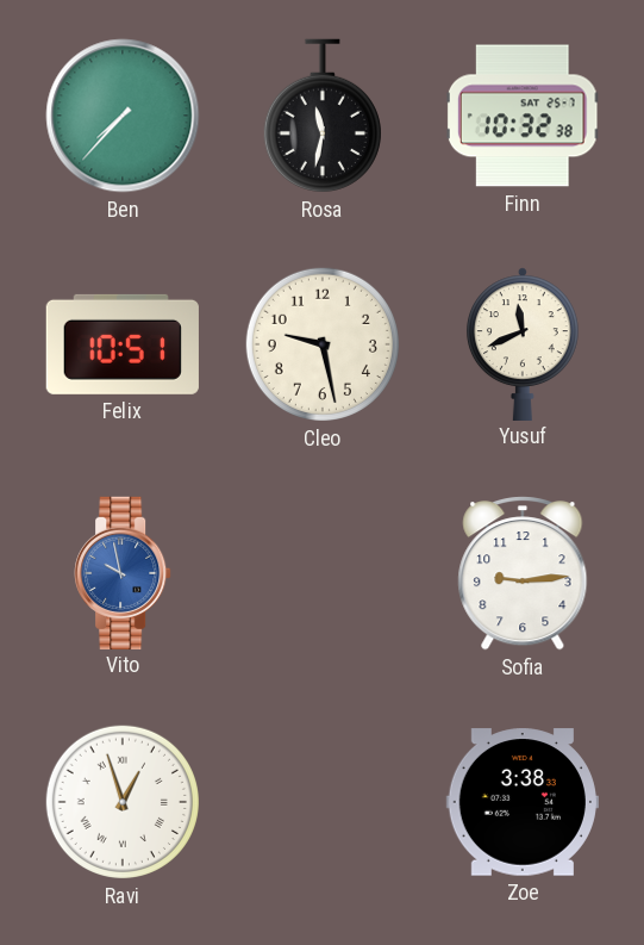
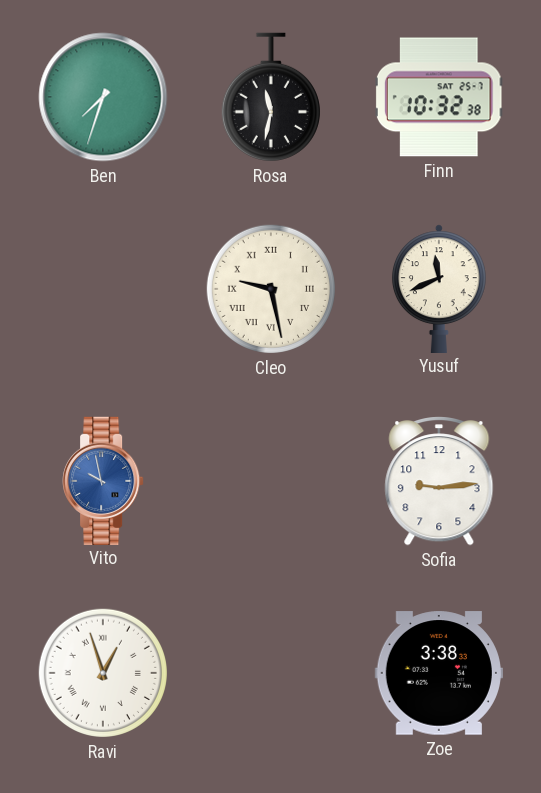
Ben: 7:37 -> 7:33
Felix: 10:51 -> none
Cleo numerals: Arabic -> Roman
